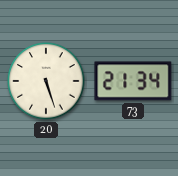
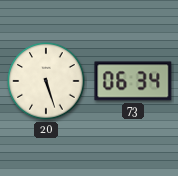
73: 21:34 -> 06:34
